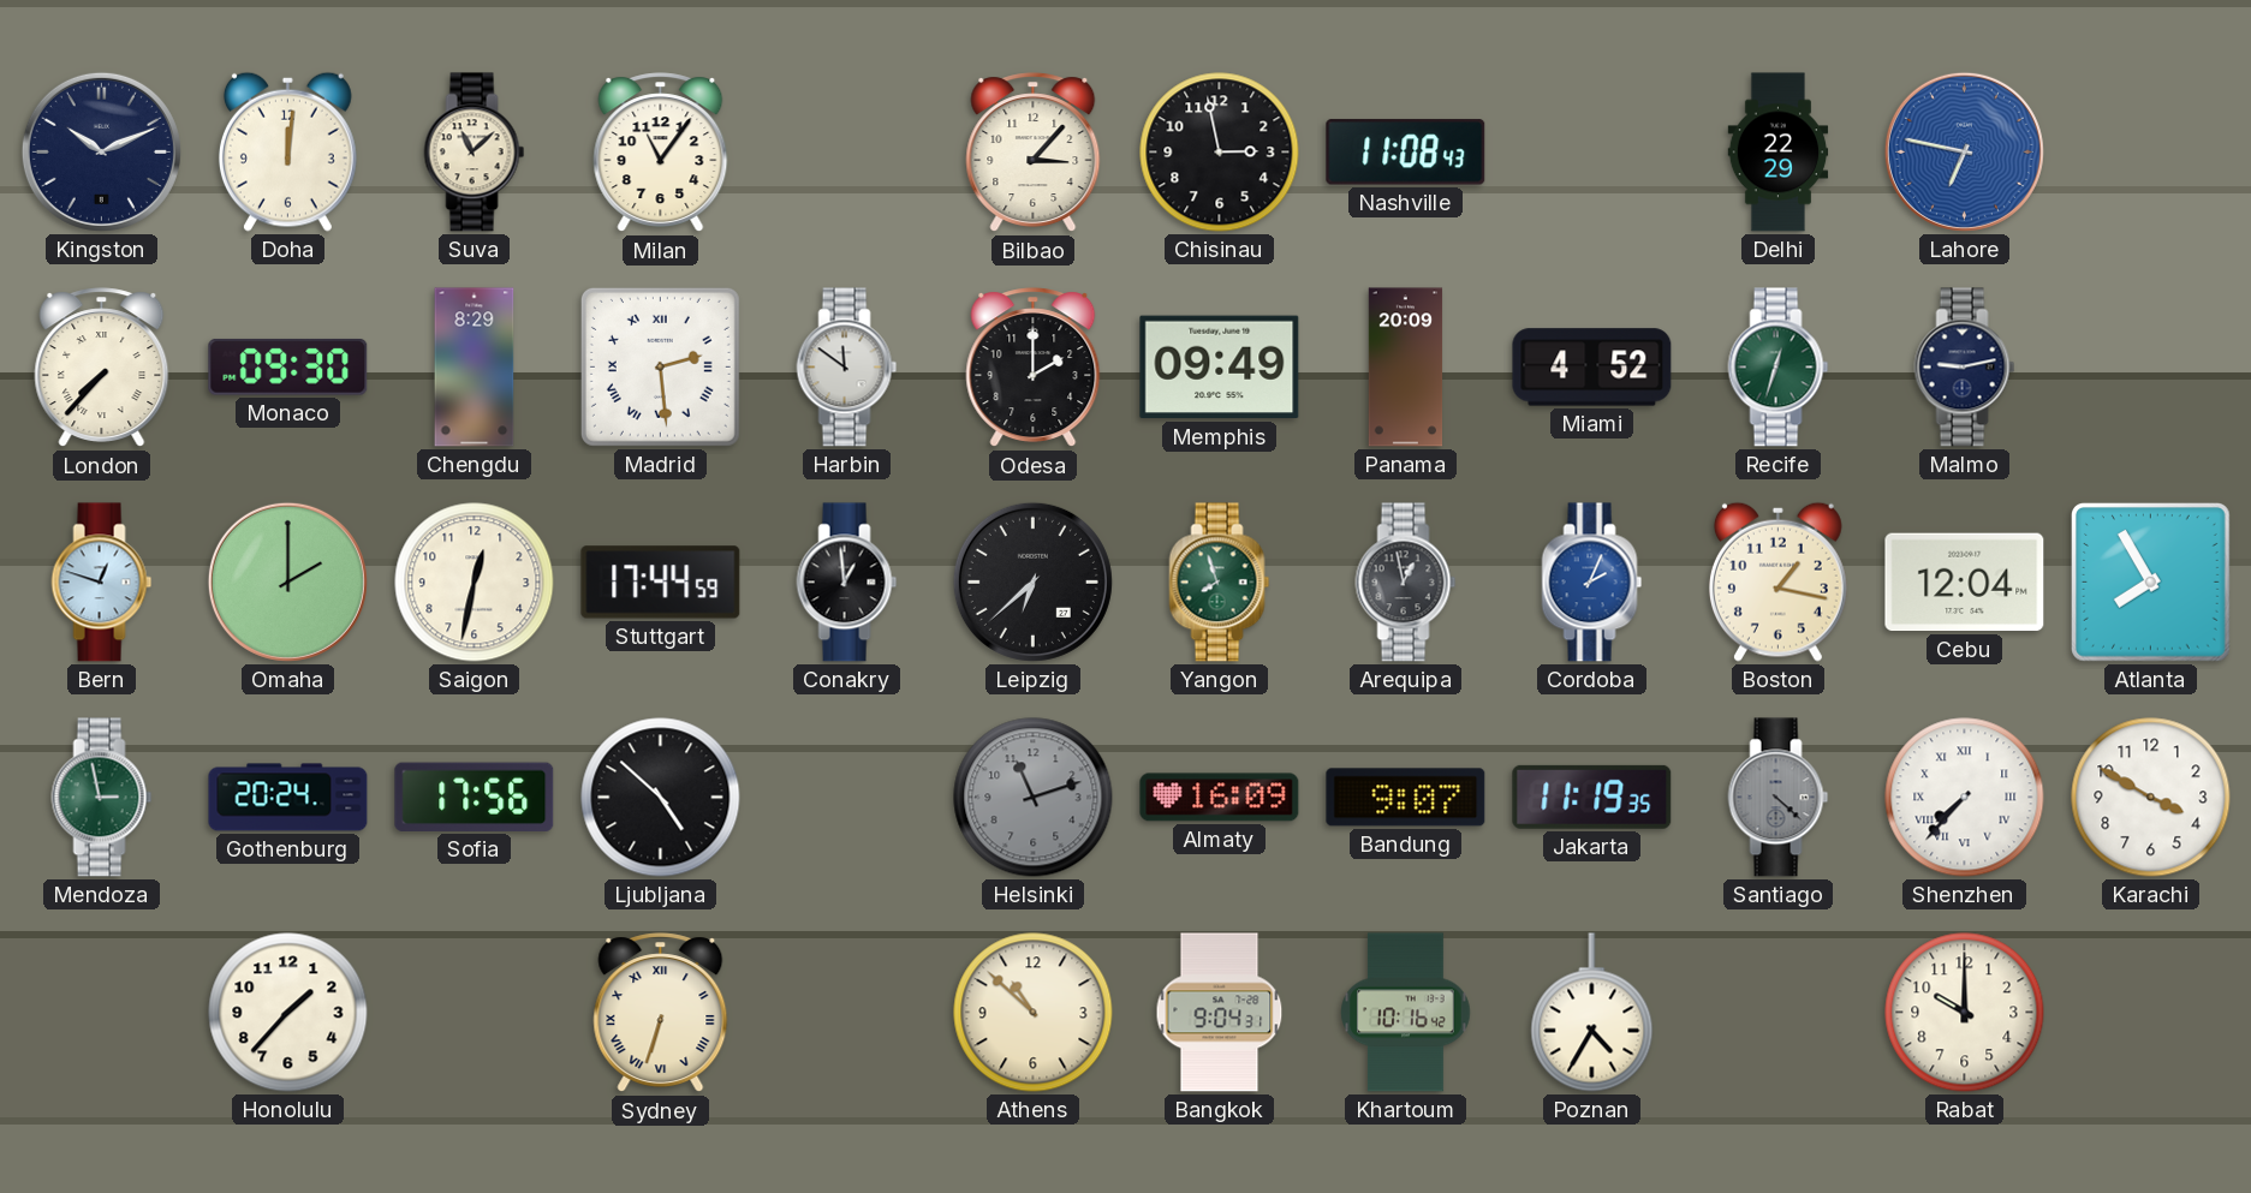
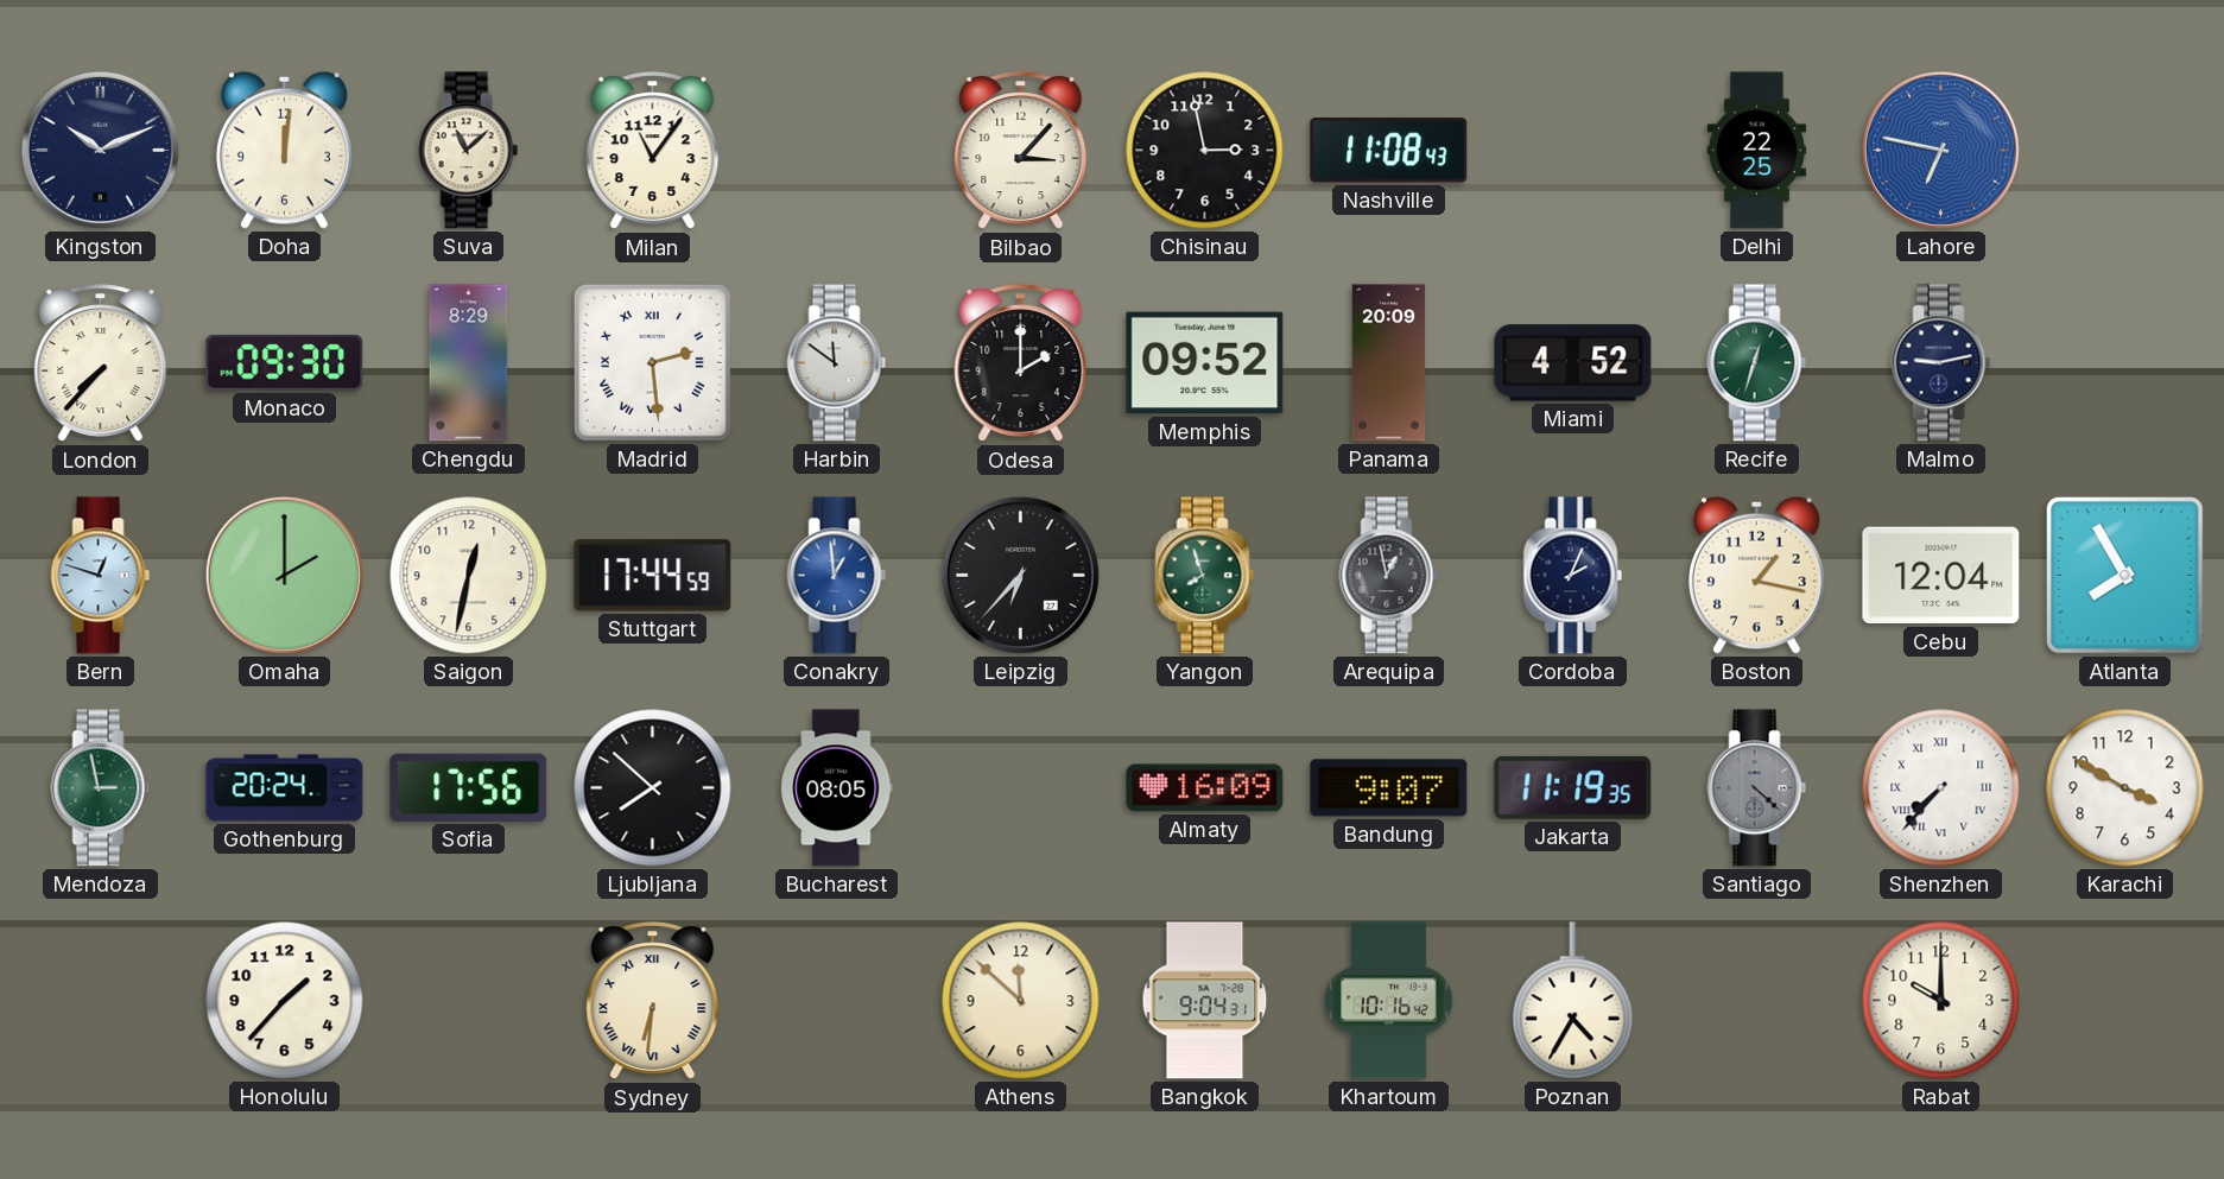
Delhi: 22:29 -> 22:25
Memphis: 09:49 -> 09:52
Conakry dial: black -> blue
Leipzig: 6:38 -> 6:37
Cordoba dial: blue -> navy
Ljubljana: 4:52 -> 7:52
Bucharest: none -> 08:05
Helsinki: 11:12 -> none
Sydney: 6:33 -> 6:31
Athens: 10:52 -> 11:52
